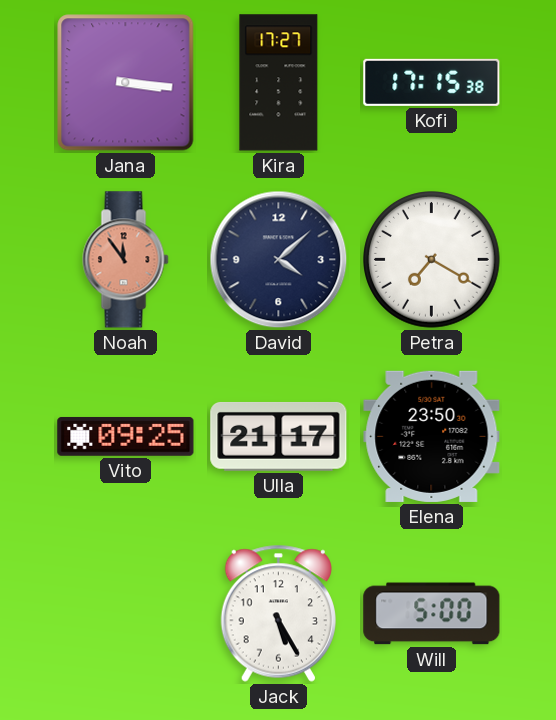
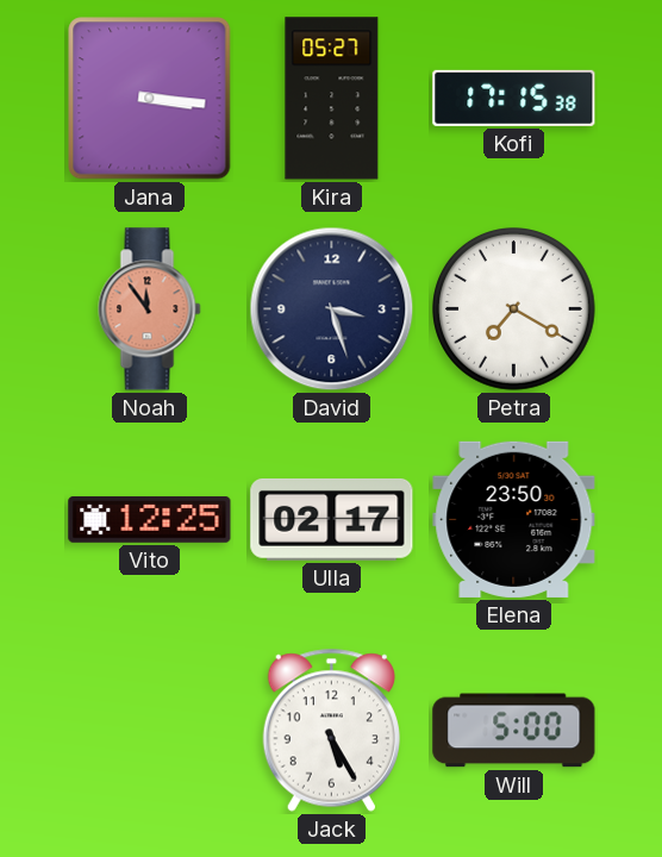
Kira: 17:27 -> 05:27
David: 4:08 -> 3:27
Vito: 09:25 -> 12:25
Ulla: 21:17 -> 02:17
